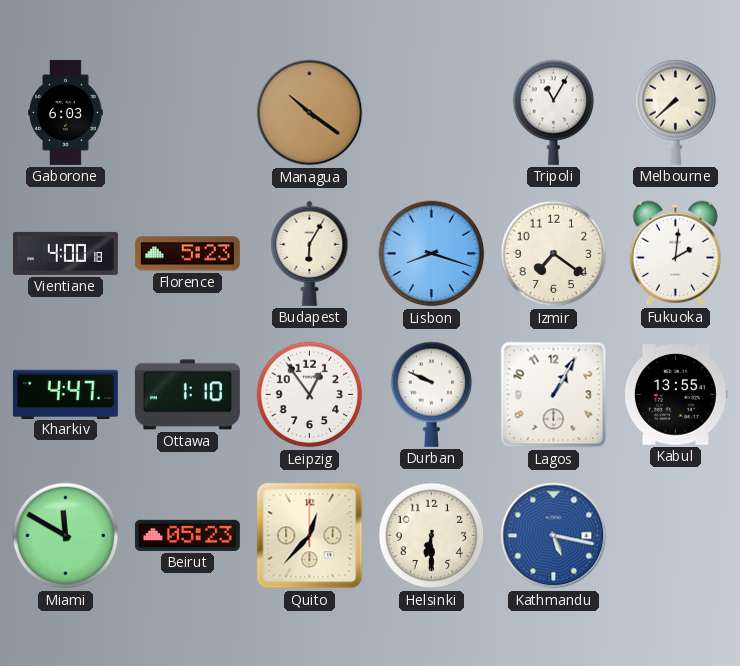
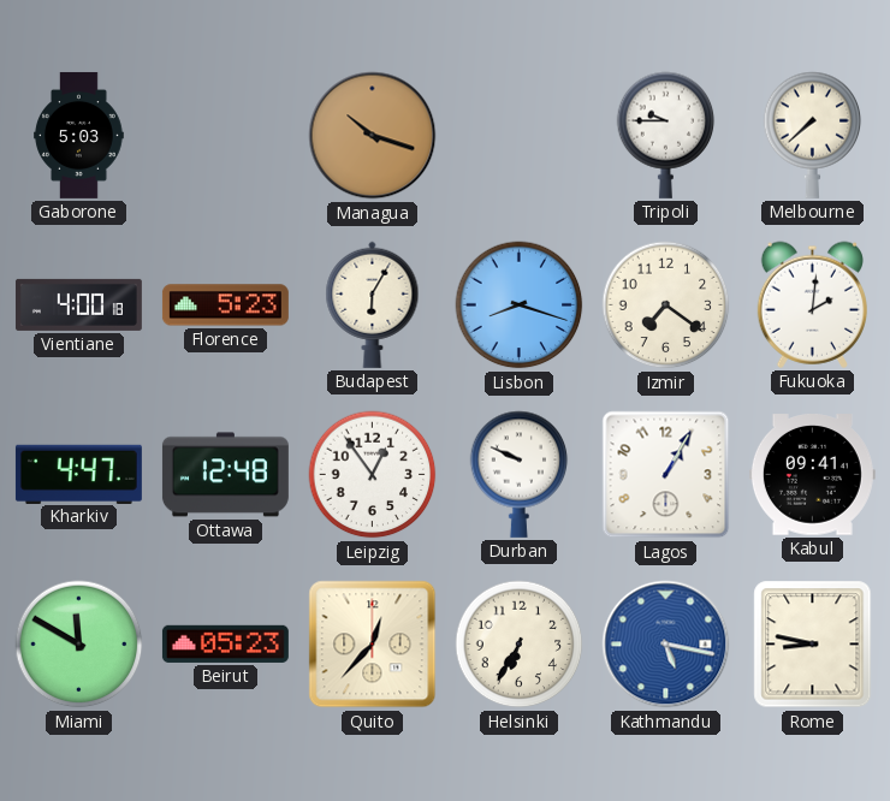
Gaborone: 6:03 -> 5:03
Managua: 10:21 -> 10:18
Tripoli: 11:05 -> 9:45
Ottawa: 1:10 -> 12:48
Kabul: 13:55 -> 09:41
Helsinki: 6:30 -> 6:35
Rome: none -> 8:47
